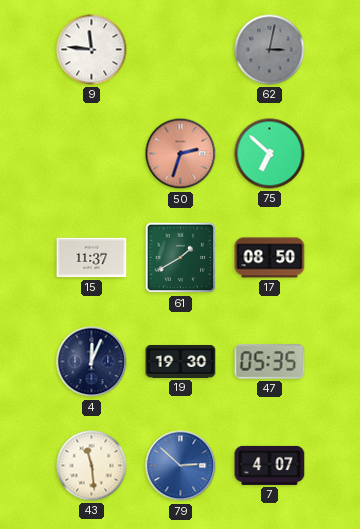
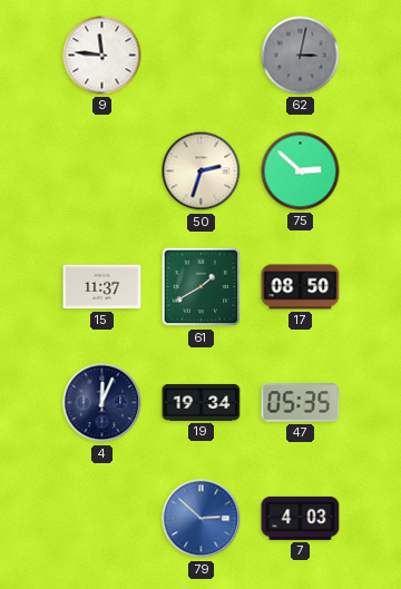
50 dial: salmon -> cream
75: 6:52 -> 2:52
19: 19:30 -> 19:34
43: 11:29 -> none
7: 4:07 -> 4:03
